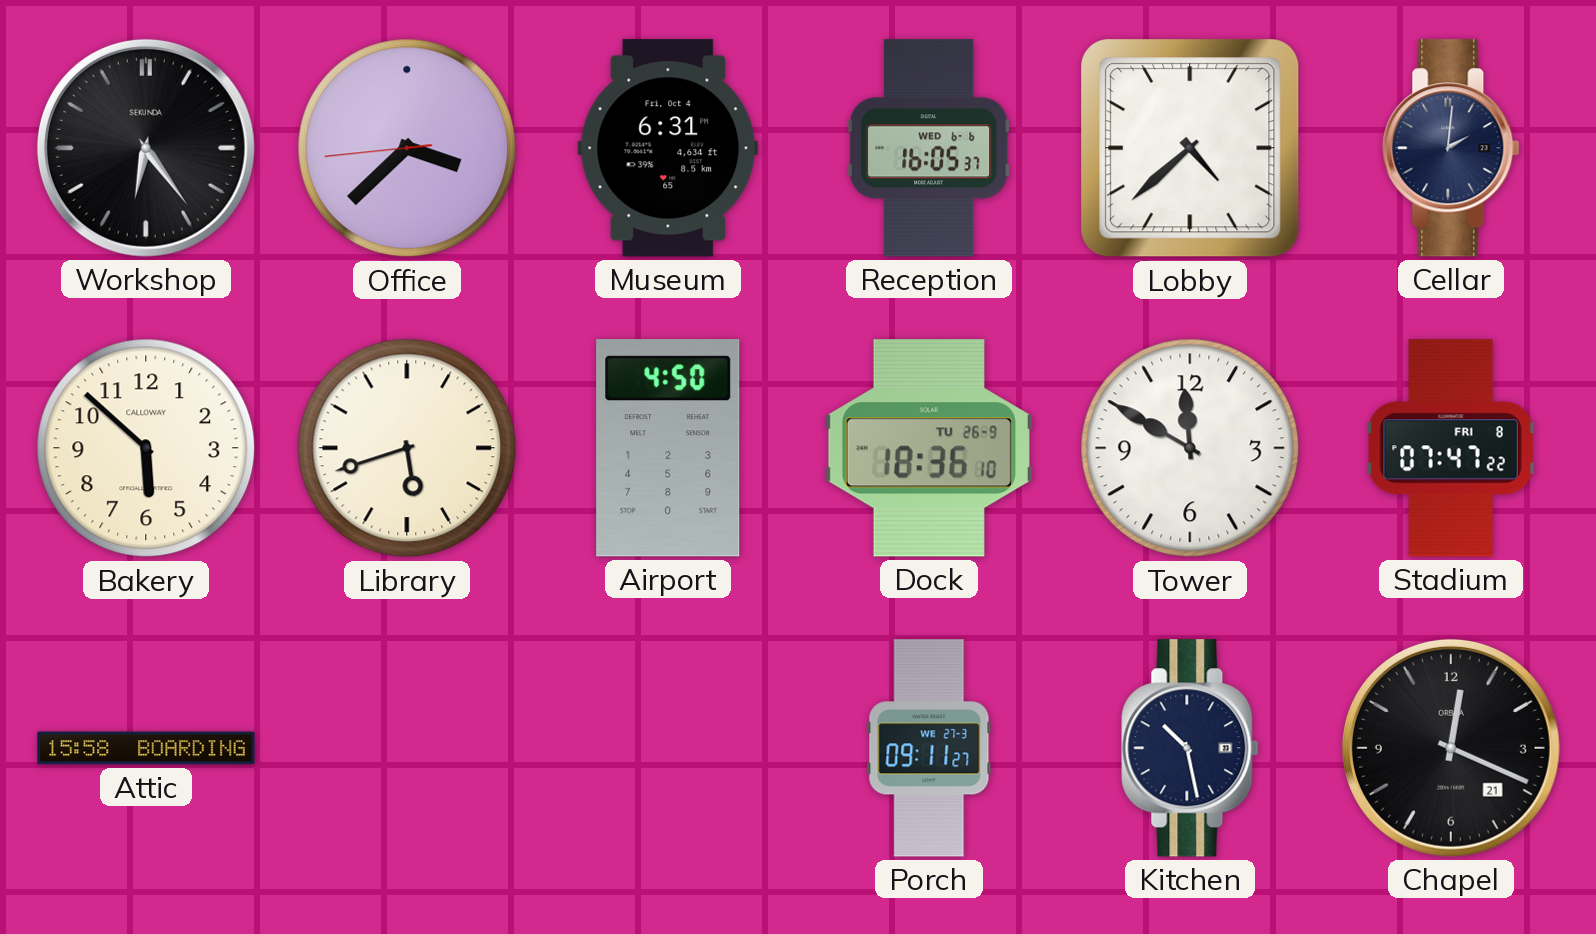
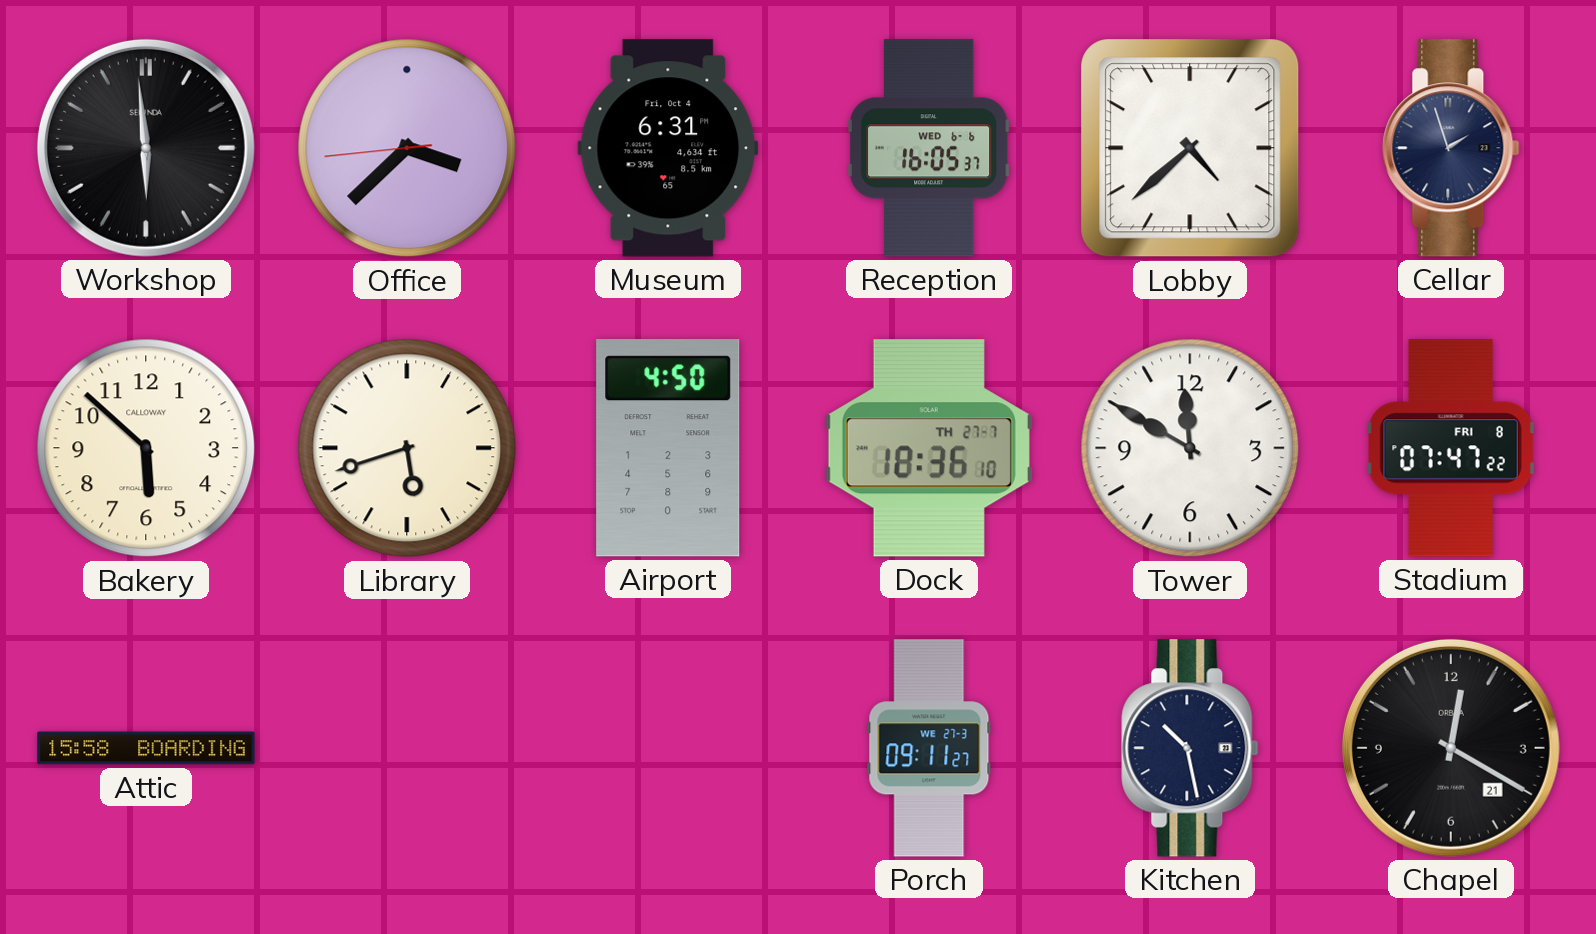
Workshop: 6:24 -> 5:59
Cellar: 2:01 -> 1:57
Dock date: TU 26-9 -> TH 27-7
Chapel: 12:19 -> 12:20
